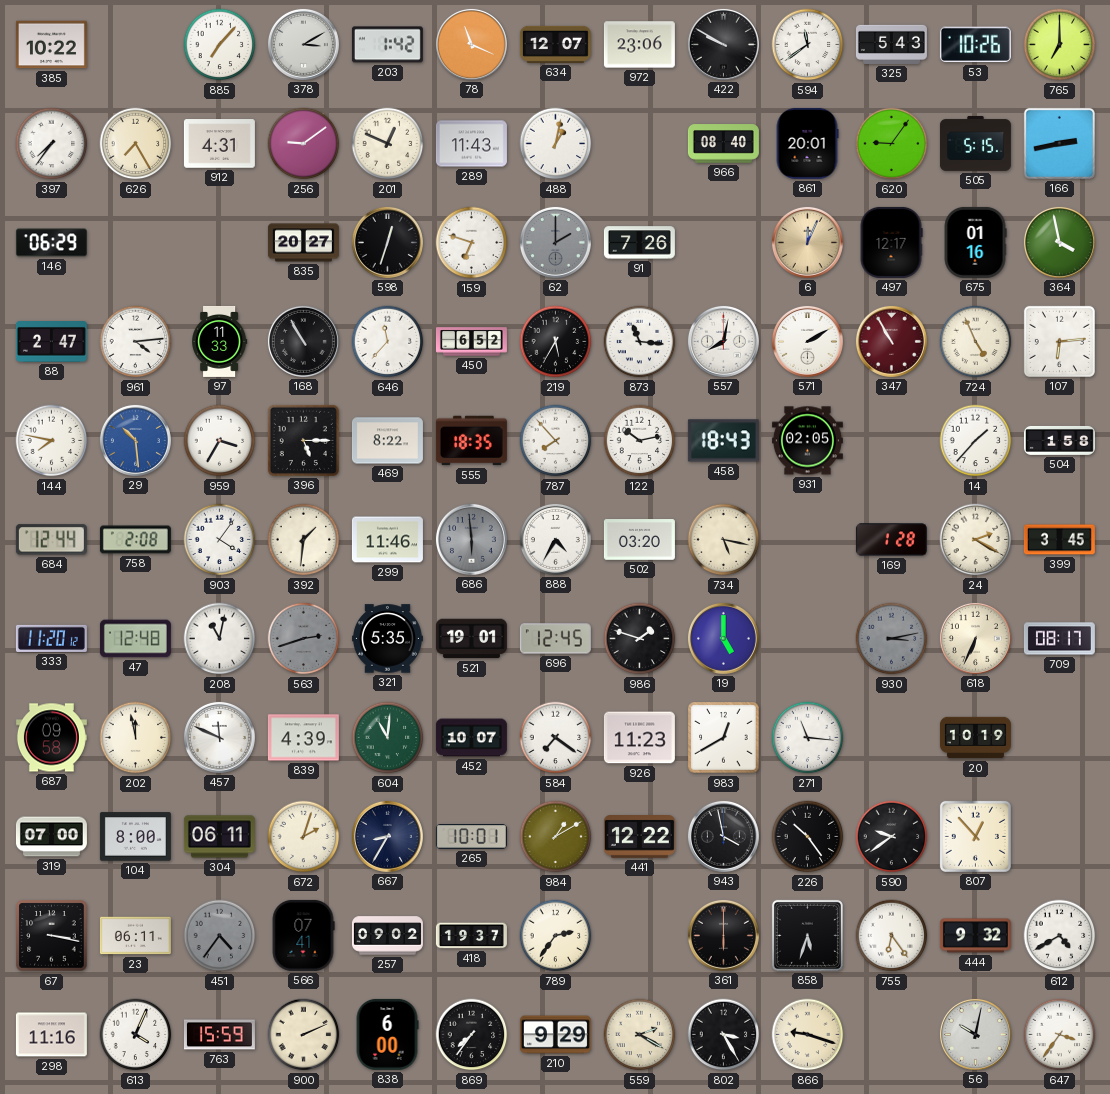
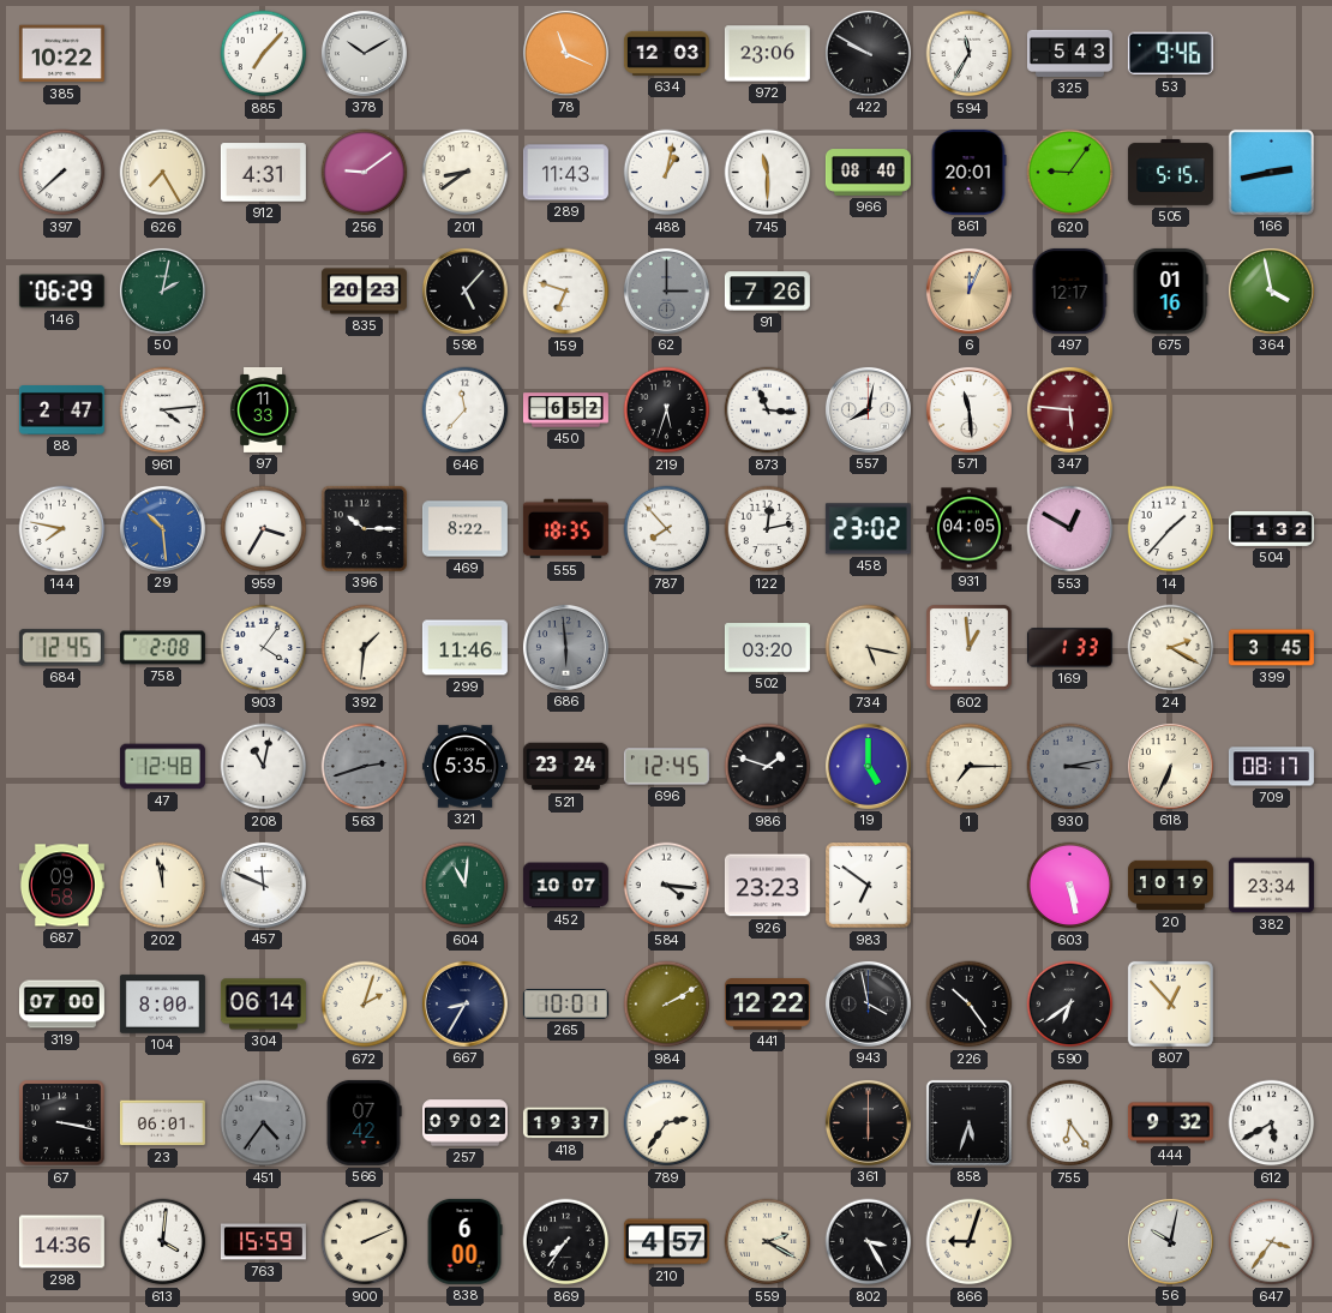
378: 3:10 -> 10:10
203: 1:42 -> none
634: 12:07 -> 12:03
594: 11:39 -> 11:35
53: 10:26 -> 9:46
765: 7:00 -> none
397: 7:36 -> 7:38
201: 12:49 -> 8:39
745: none -> 11:30
50: none -> 2:02
835: 20:27 -> 20:23
598: 12:33 -> 5:07
62: 2:00 -> 3:00
168: 10:55 -> none
219: 5:35 -> 5:33
571: 2:10 -> 11:29
347: 10:55 -> 5:46
724: 4:56 -> none
107: 6:14 -> none
396: 5:15 -> 10:15
122: 10:13 -> 12:13
458: 18:43 -> 23:02
931: 02:05 -> 04:05
553: none -> 12:50
504: 1:58 -> 1:32
684: 12:44 -> 12:45
888: 4:35 -> none
602: none -> 12:59
169: 1:28 -> 1:33
333: 11:20 -> none
521: 19:01 -> 23:24
1: none -> 7:15
839: 4:39 -> none
584: 7:21 -> 4:16
926: 11:23 -> 23:23
983: 12:40 -> 6:51
271: 11:16 -> none
603: none -> 5:28
382: none -> 23:34
304: 06:11 -> 06:14
984: 1:10 -> 2:10
590: 9:39 -> 6:39
23: 06:11 -> 06:01
566: 07:41 -> 07:42
612: 4:40 -> 5:40
298: 11:16 -> 14:36
613: 4:04 -> 4:01
210: 9:29 -> 4:57
866: 9:18 -> 9:03
